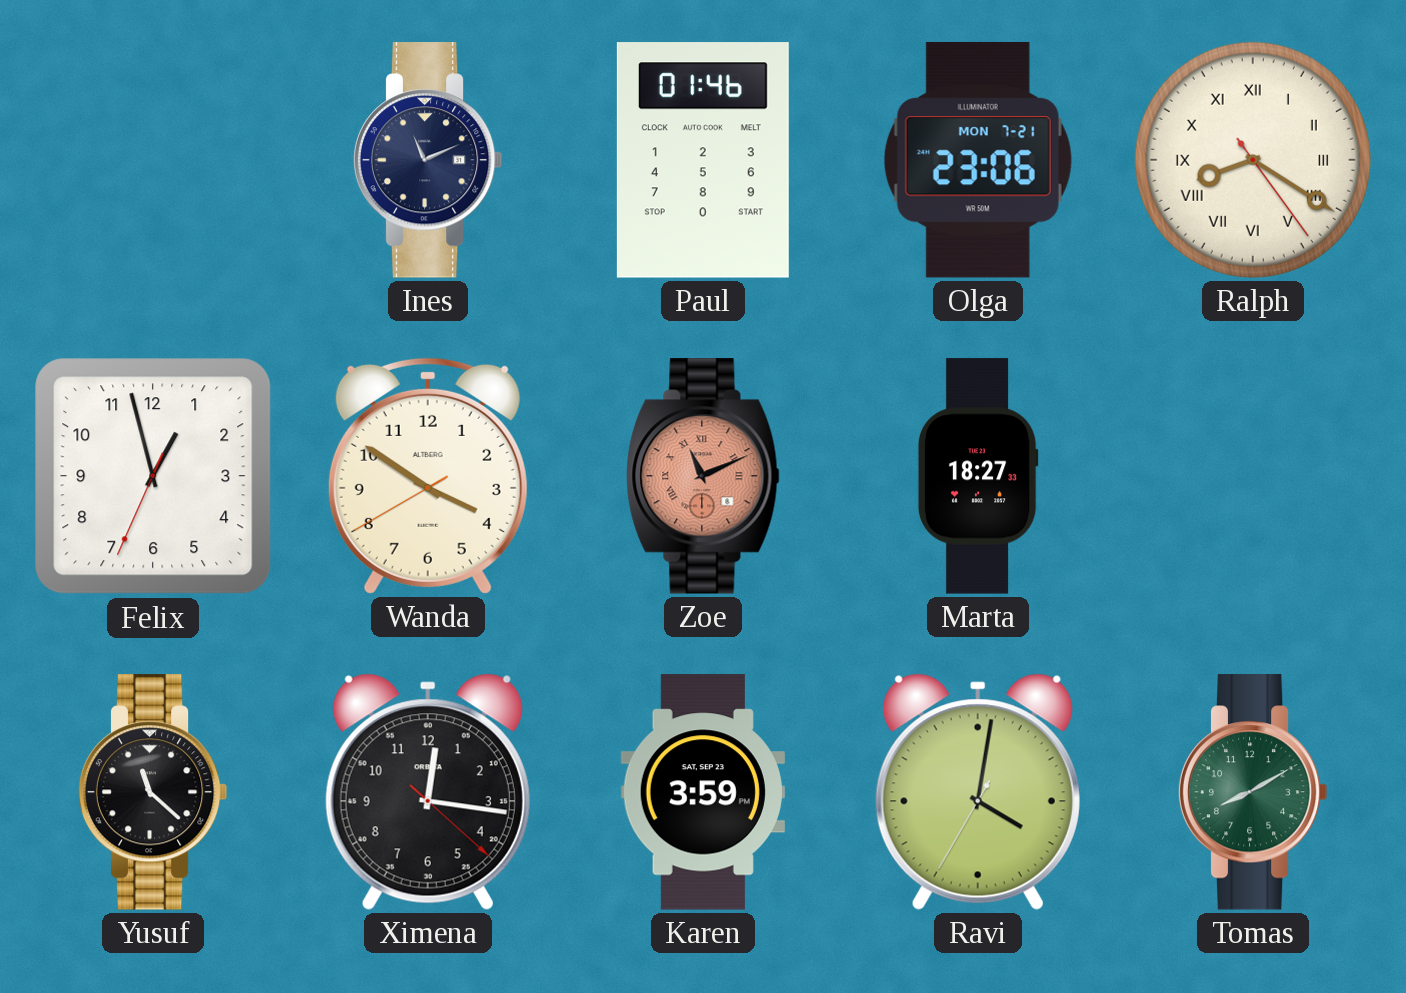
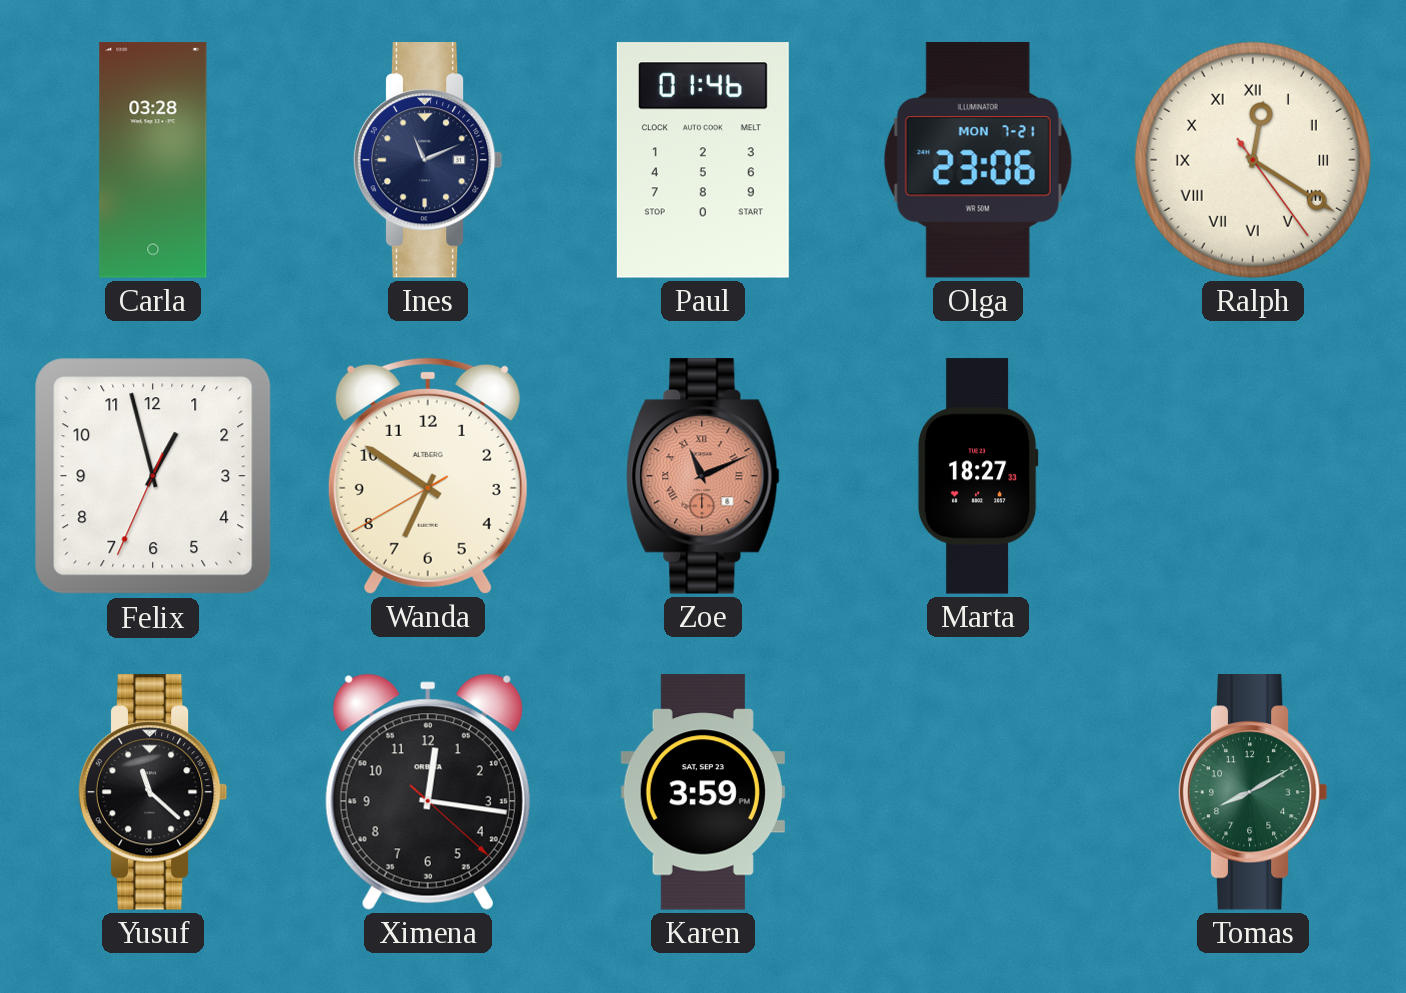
Carla: none -> 03:28
Ralph: 8:20 -> 12:20
Wanda: 3:50 -> 6:50
Ravi: 4:01 -> none
